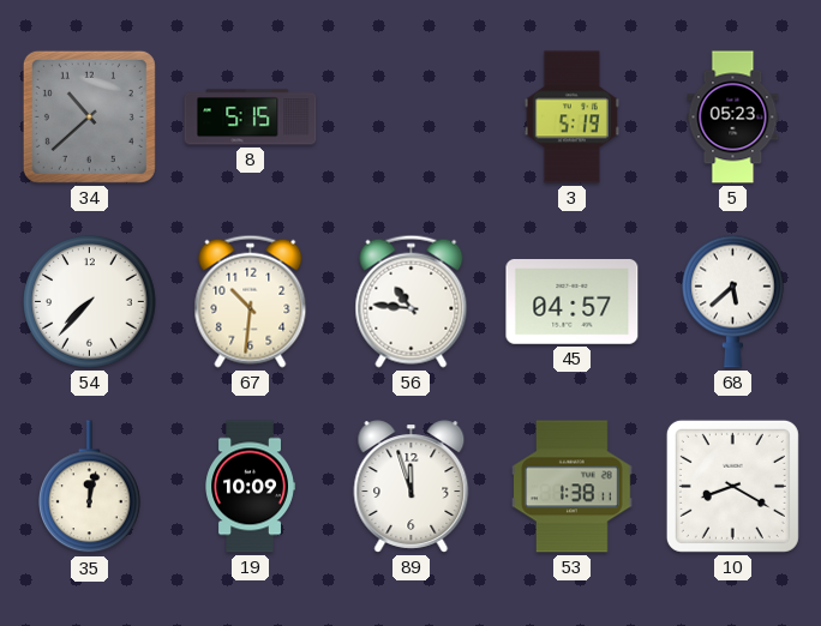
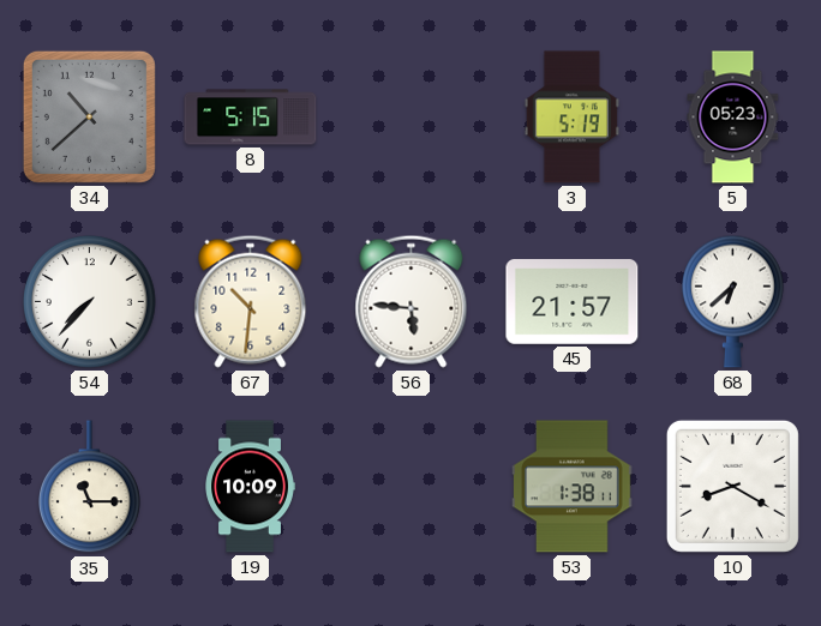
56: 10:46 -> 5:46
45: 04:57 -> 21:57
68: 5:38 -> 6:38
35: 12:02 -> 11:15
89: 11:57 -> none
